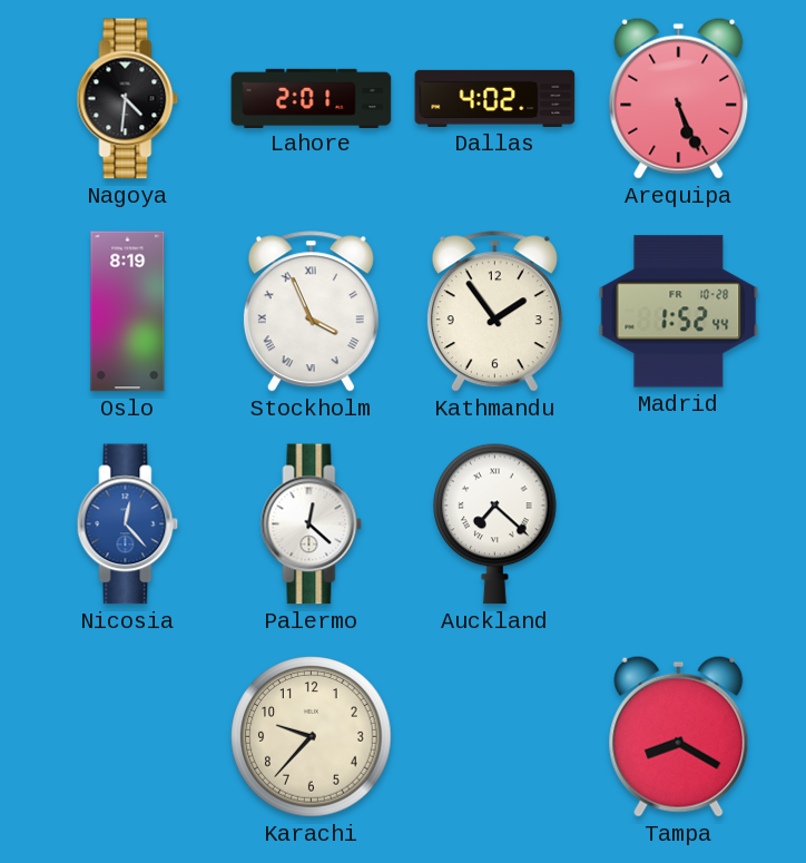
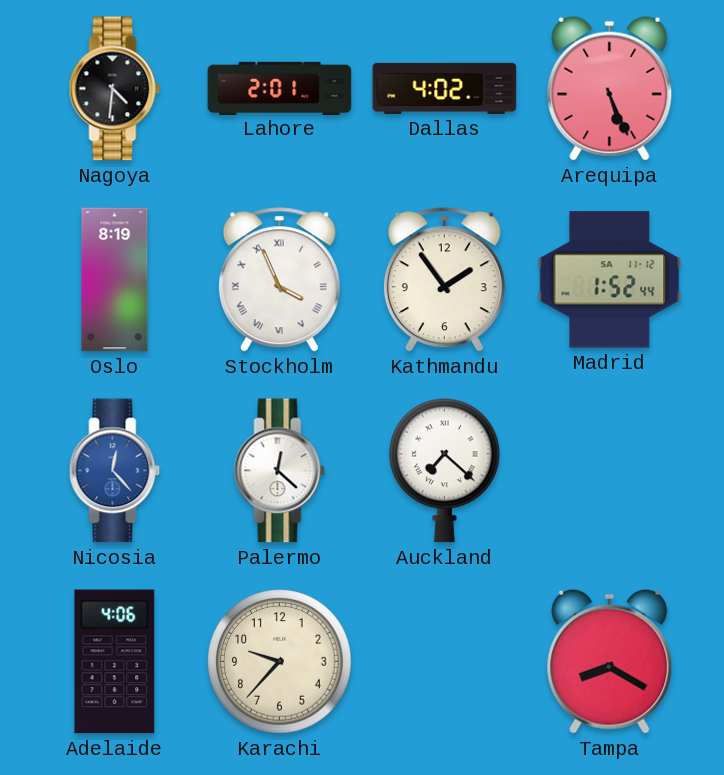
Madrid date: FR 10-28 -> SA 11-12
Adelaide: none -> 4:06
